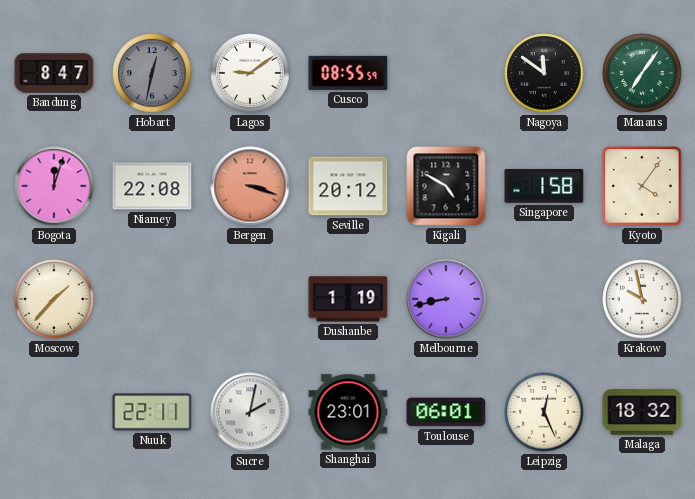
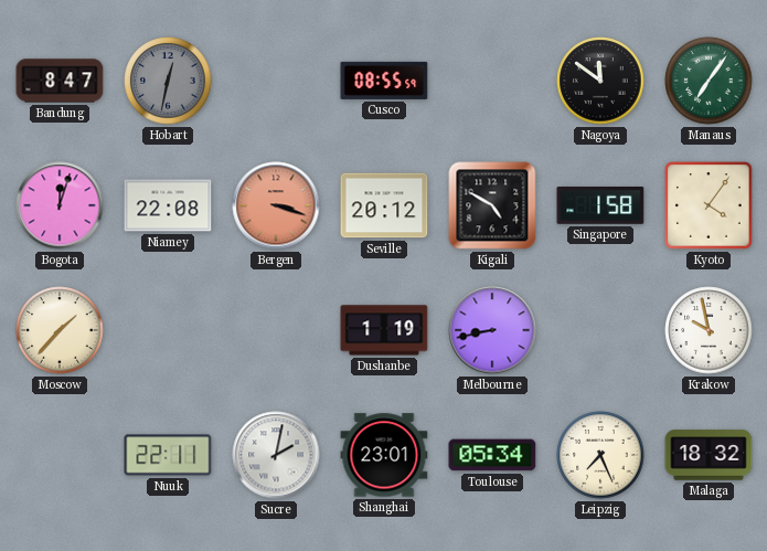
Lagos: 9:09 -> none
Toulouse: 06:01 -> 05:34
Leipzig: 12:26 -> 7:26
